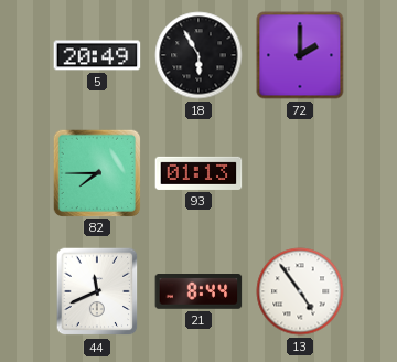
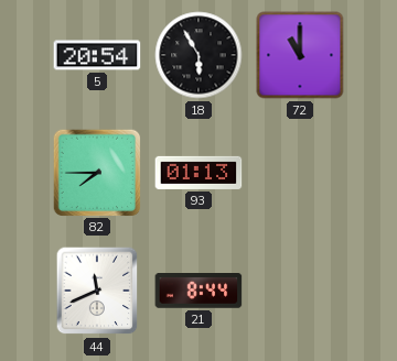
5: 20:49 -> 20:54
72: 2:00 -> 11:00
13: 4:54 -> none
